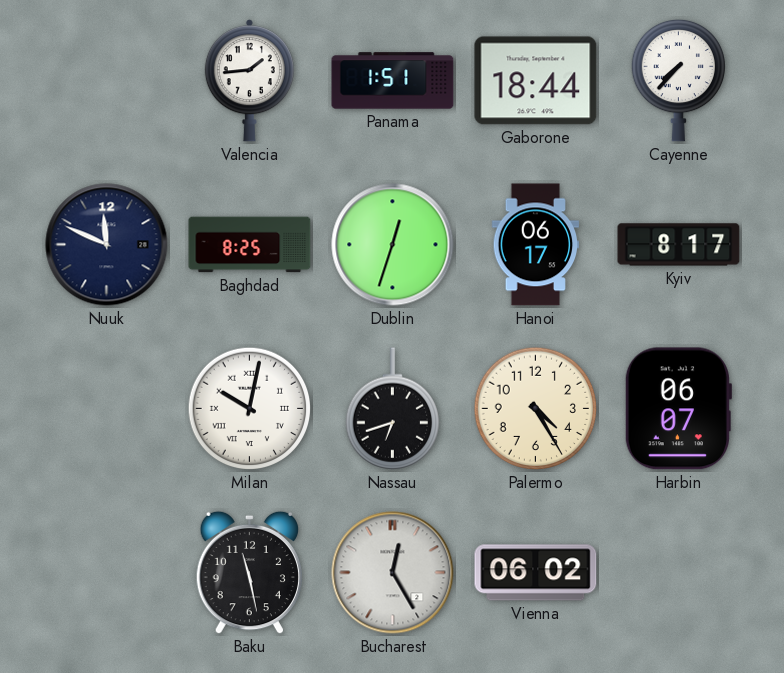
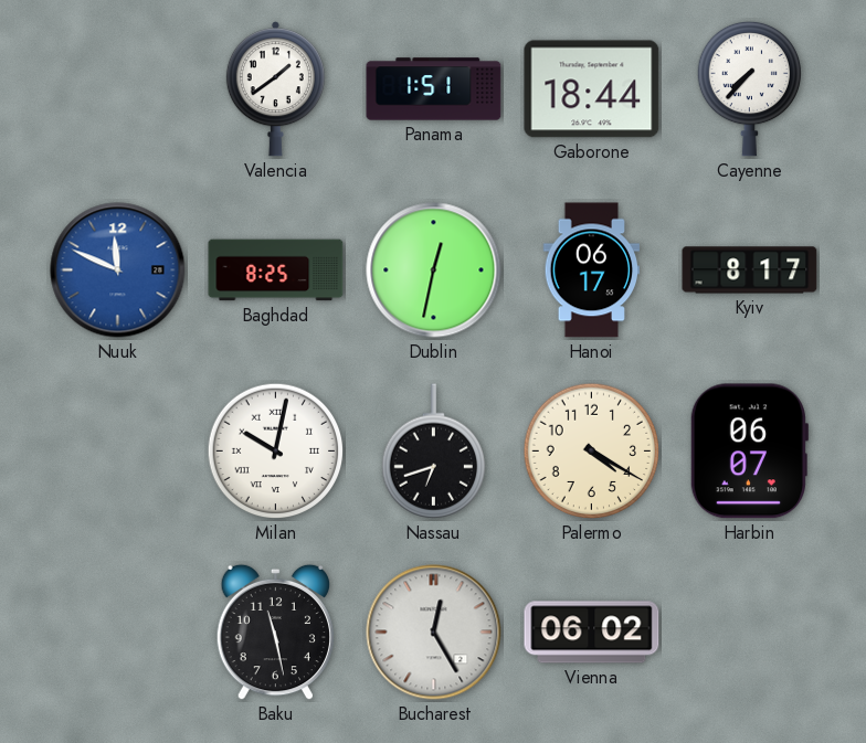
Valencia: 1:44 -> 1:39
Nuuk dial: navy -> blue
Dublin: 12:33 -> 12:32
Palermo: 4:25 -> 4:20
